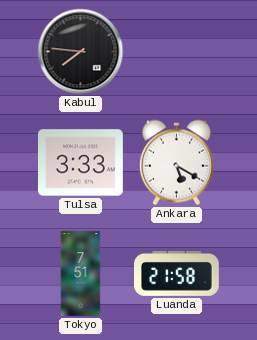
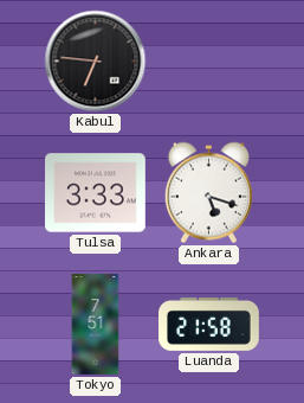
Kabul: 7:46 -> 6:46
Ankara: 5:20 -> 5:18
